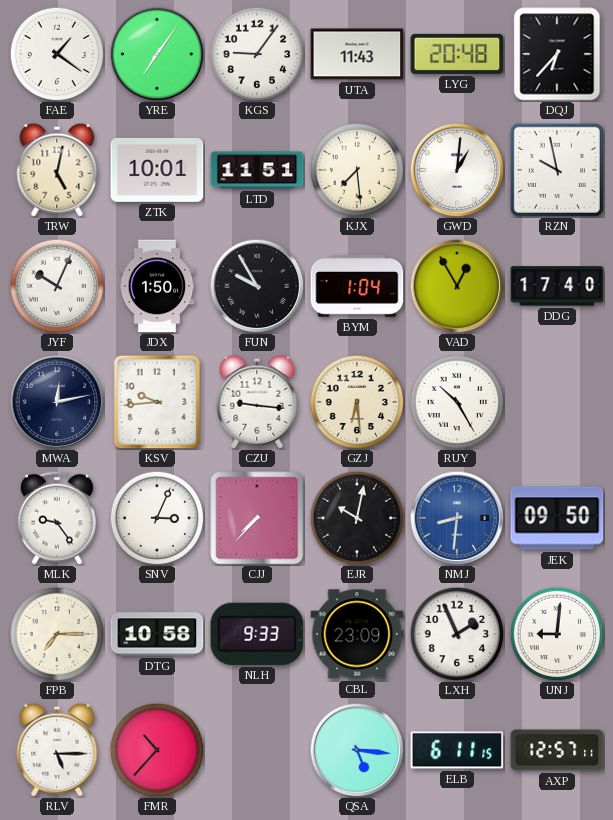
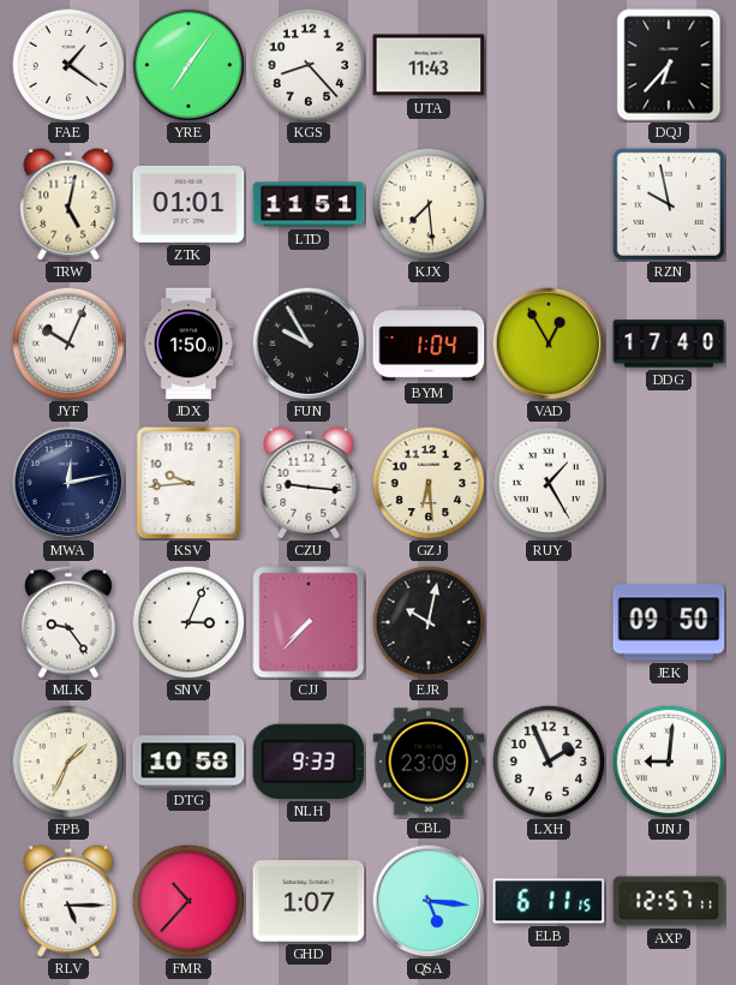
KGS: 9:06 -> 8:23
LYG: 20:48 -> none
ZTK: 10:01 -> 01:01
GWD: 1:01 -> none
RUY: 10:25 -> 1:25
NMJ: 8:31 -> none
FPB: 7:15 -> 1:34
GHD: none -> 1:07
